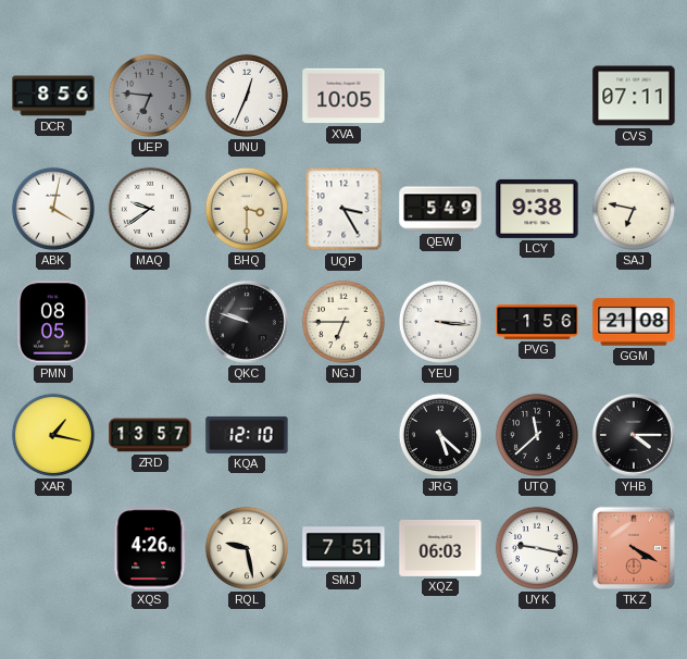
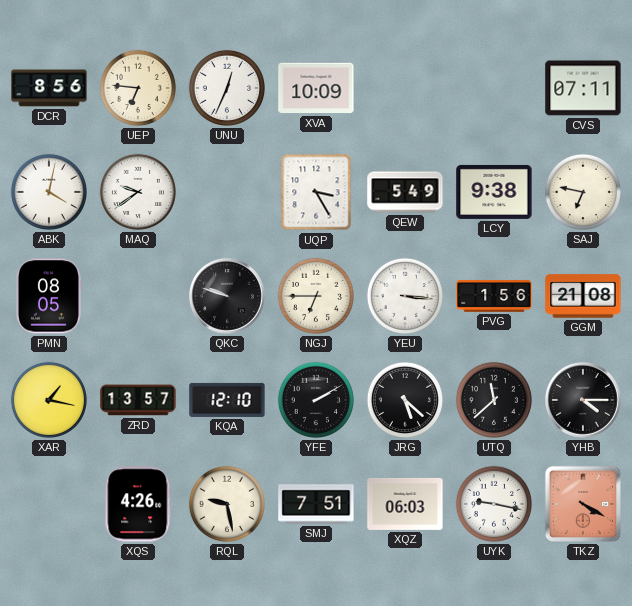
UEP dial: grey -> cream
XVA: 10:05 -> 10:09
BHQ: 3:30 -> none
YFE: none -> 2:10
